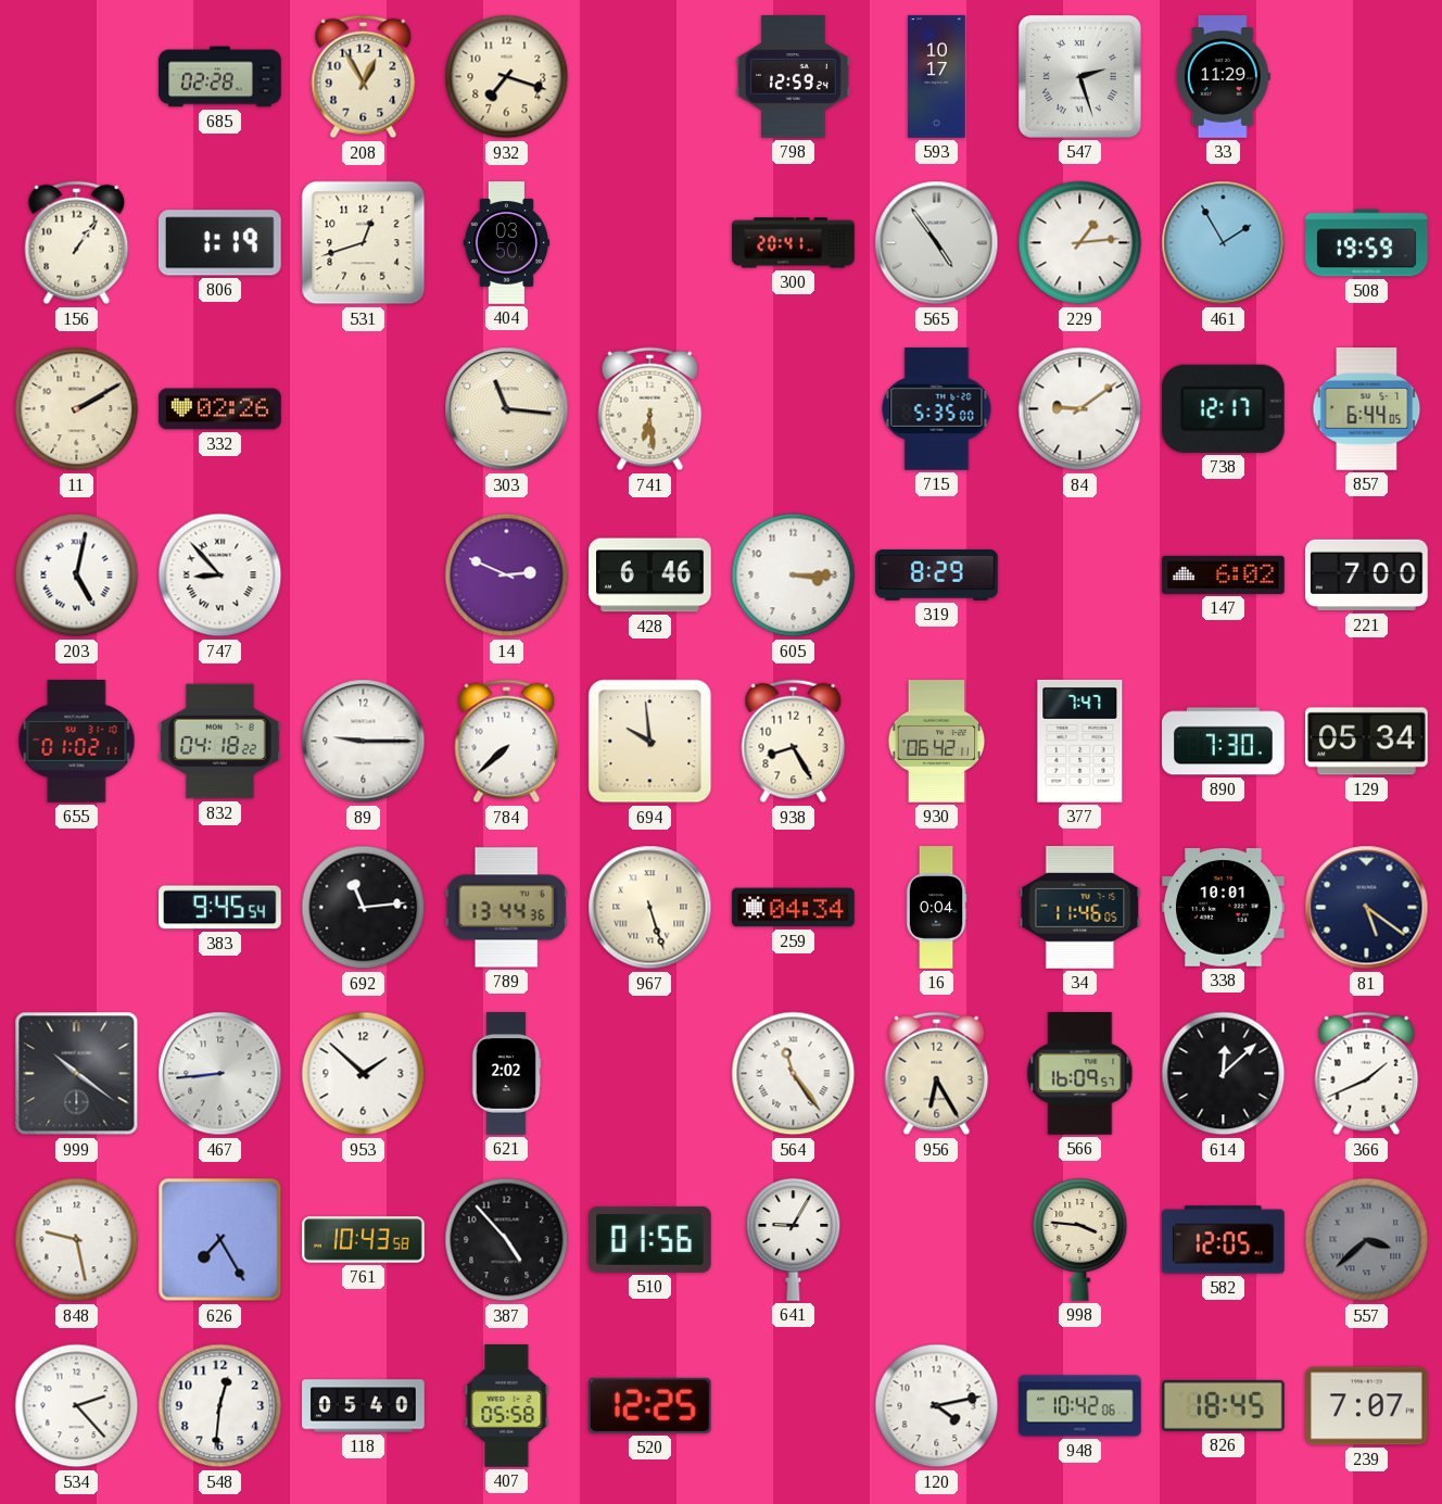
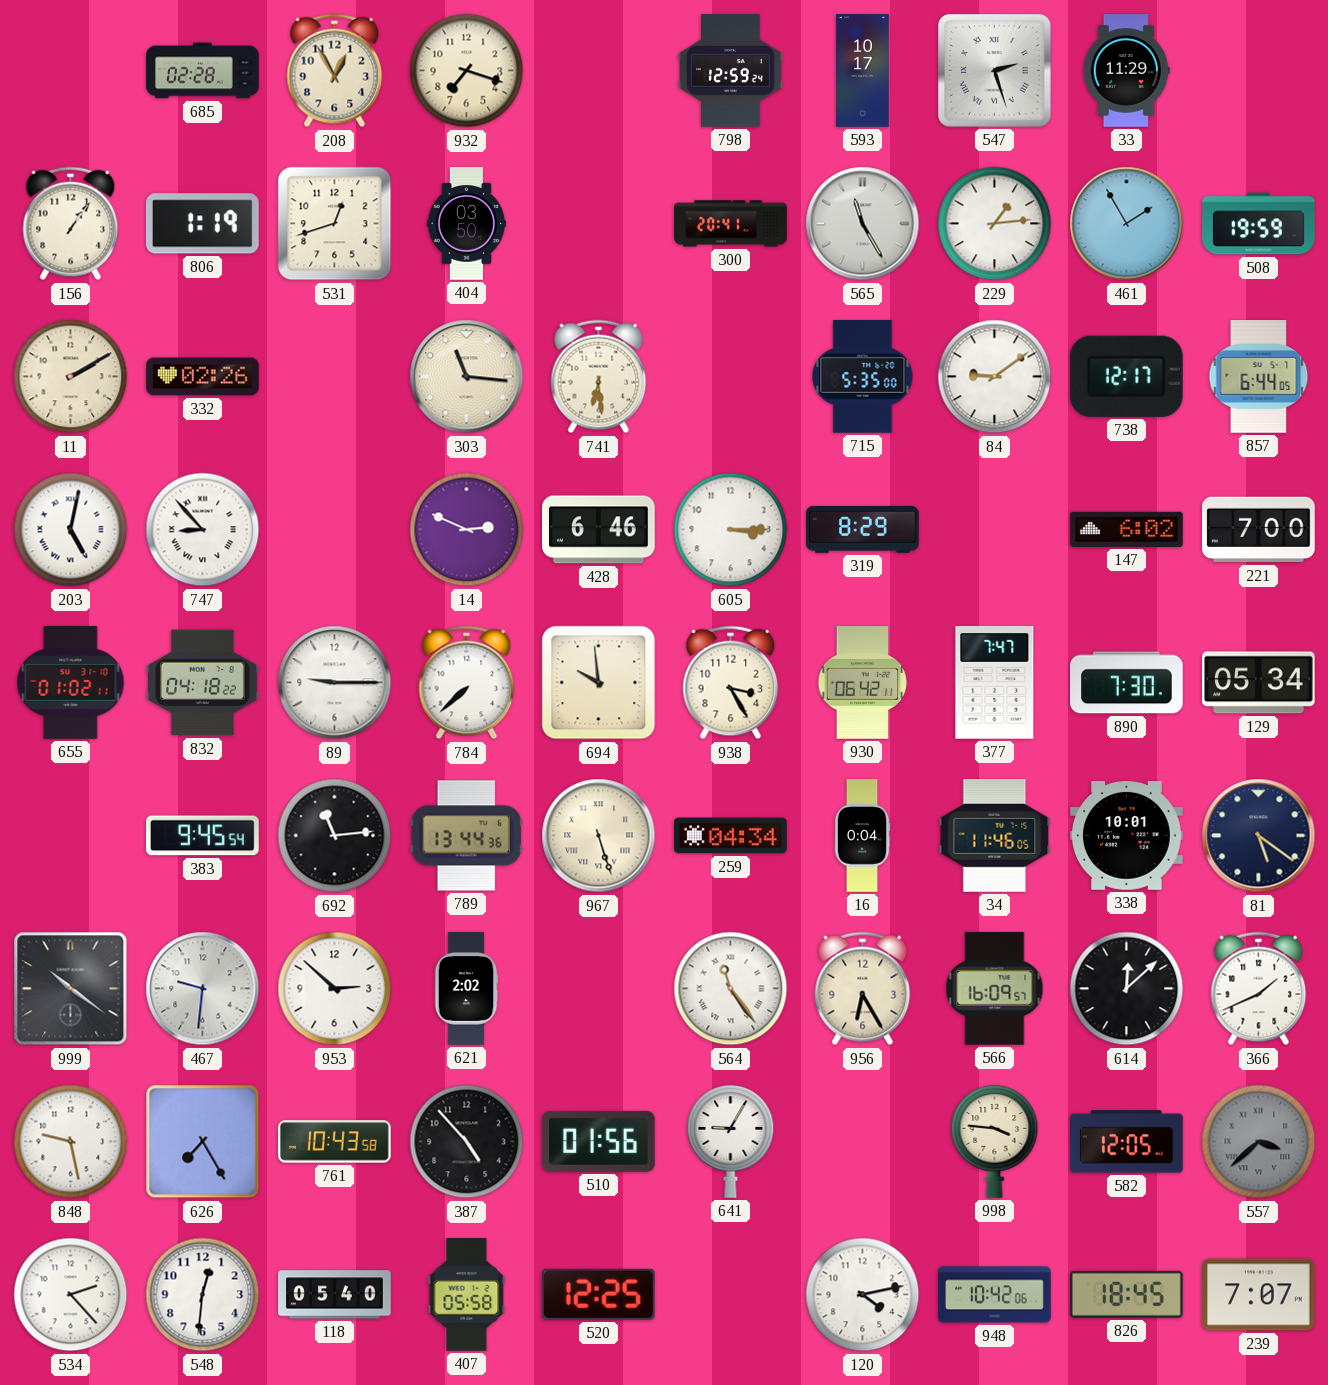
565: 4:54 -> 11:25
938: 8:25 -> 3:25
467: 8:44 -> 9:31
953: 1:52 -> 2:52
